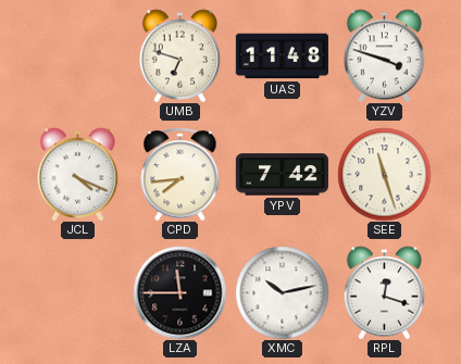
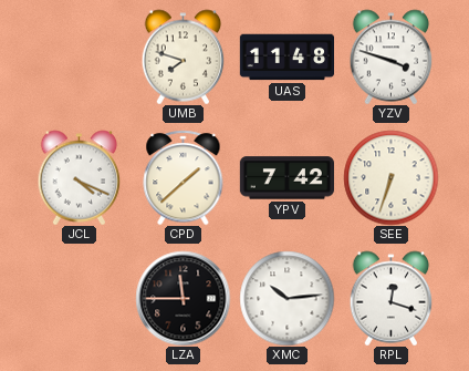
UMB: 6:48 -> 7:48
CPD: 7:44 -> 1:38
SEE: 11:27 -> 6:33
XMC: 10:13 -> 10:14
